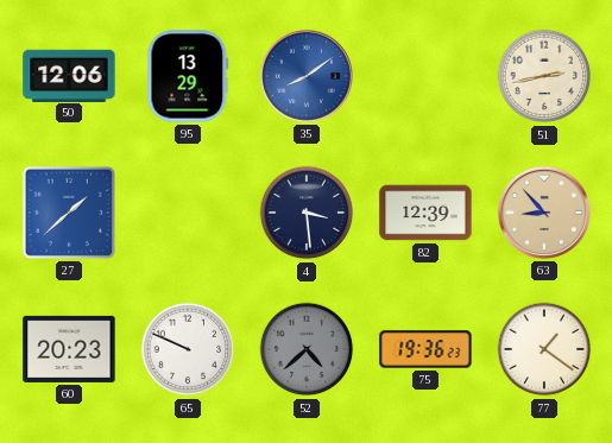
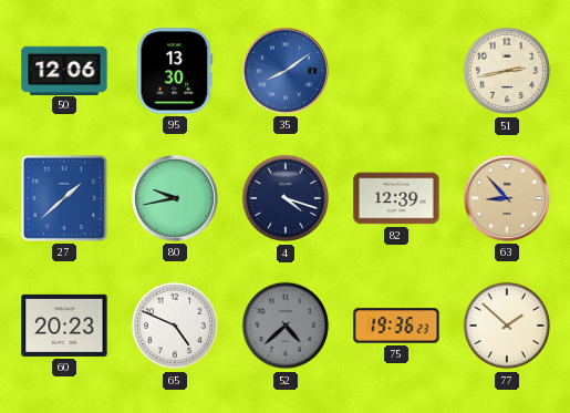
95: 13:29 -> 13:30
80: none -> 9:43
4: 3:29 -> 4:18
65: 9:49 -> 4:49
77: 1:21 -> 1:52
